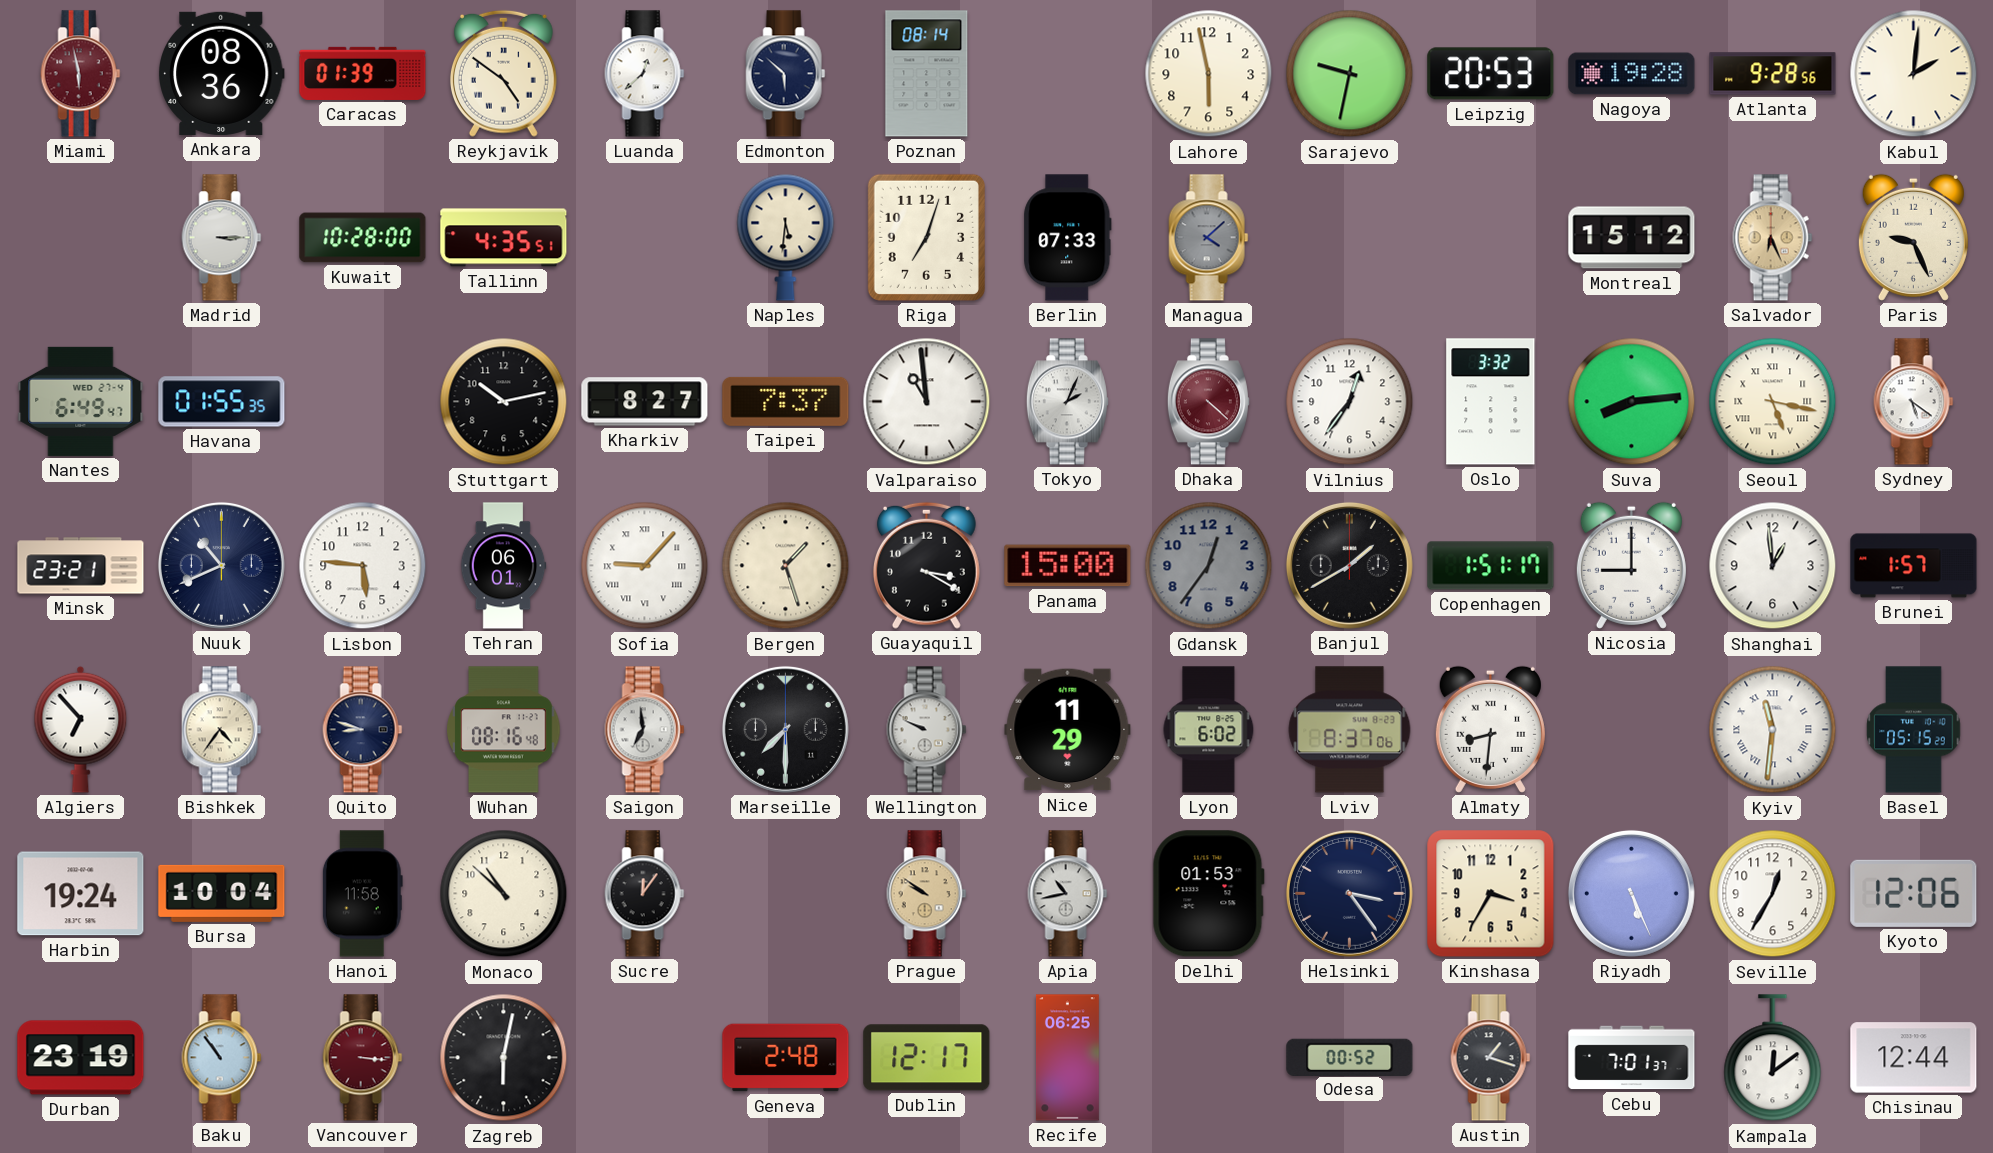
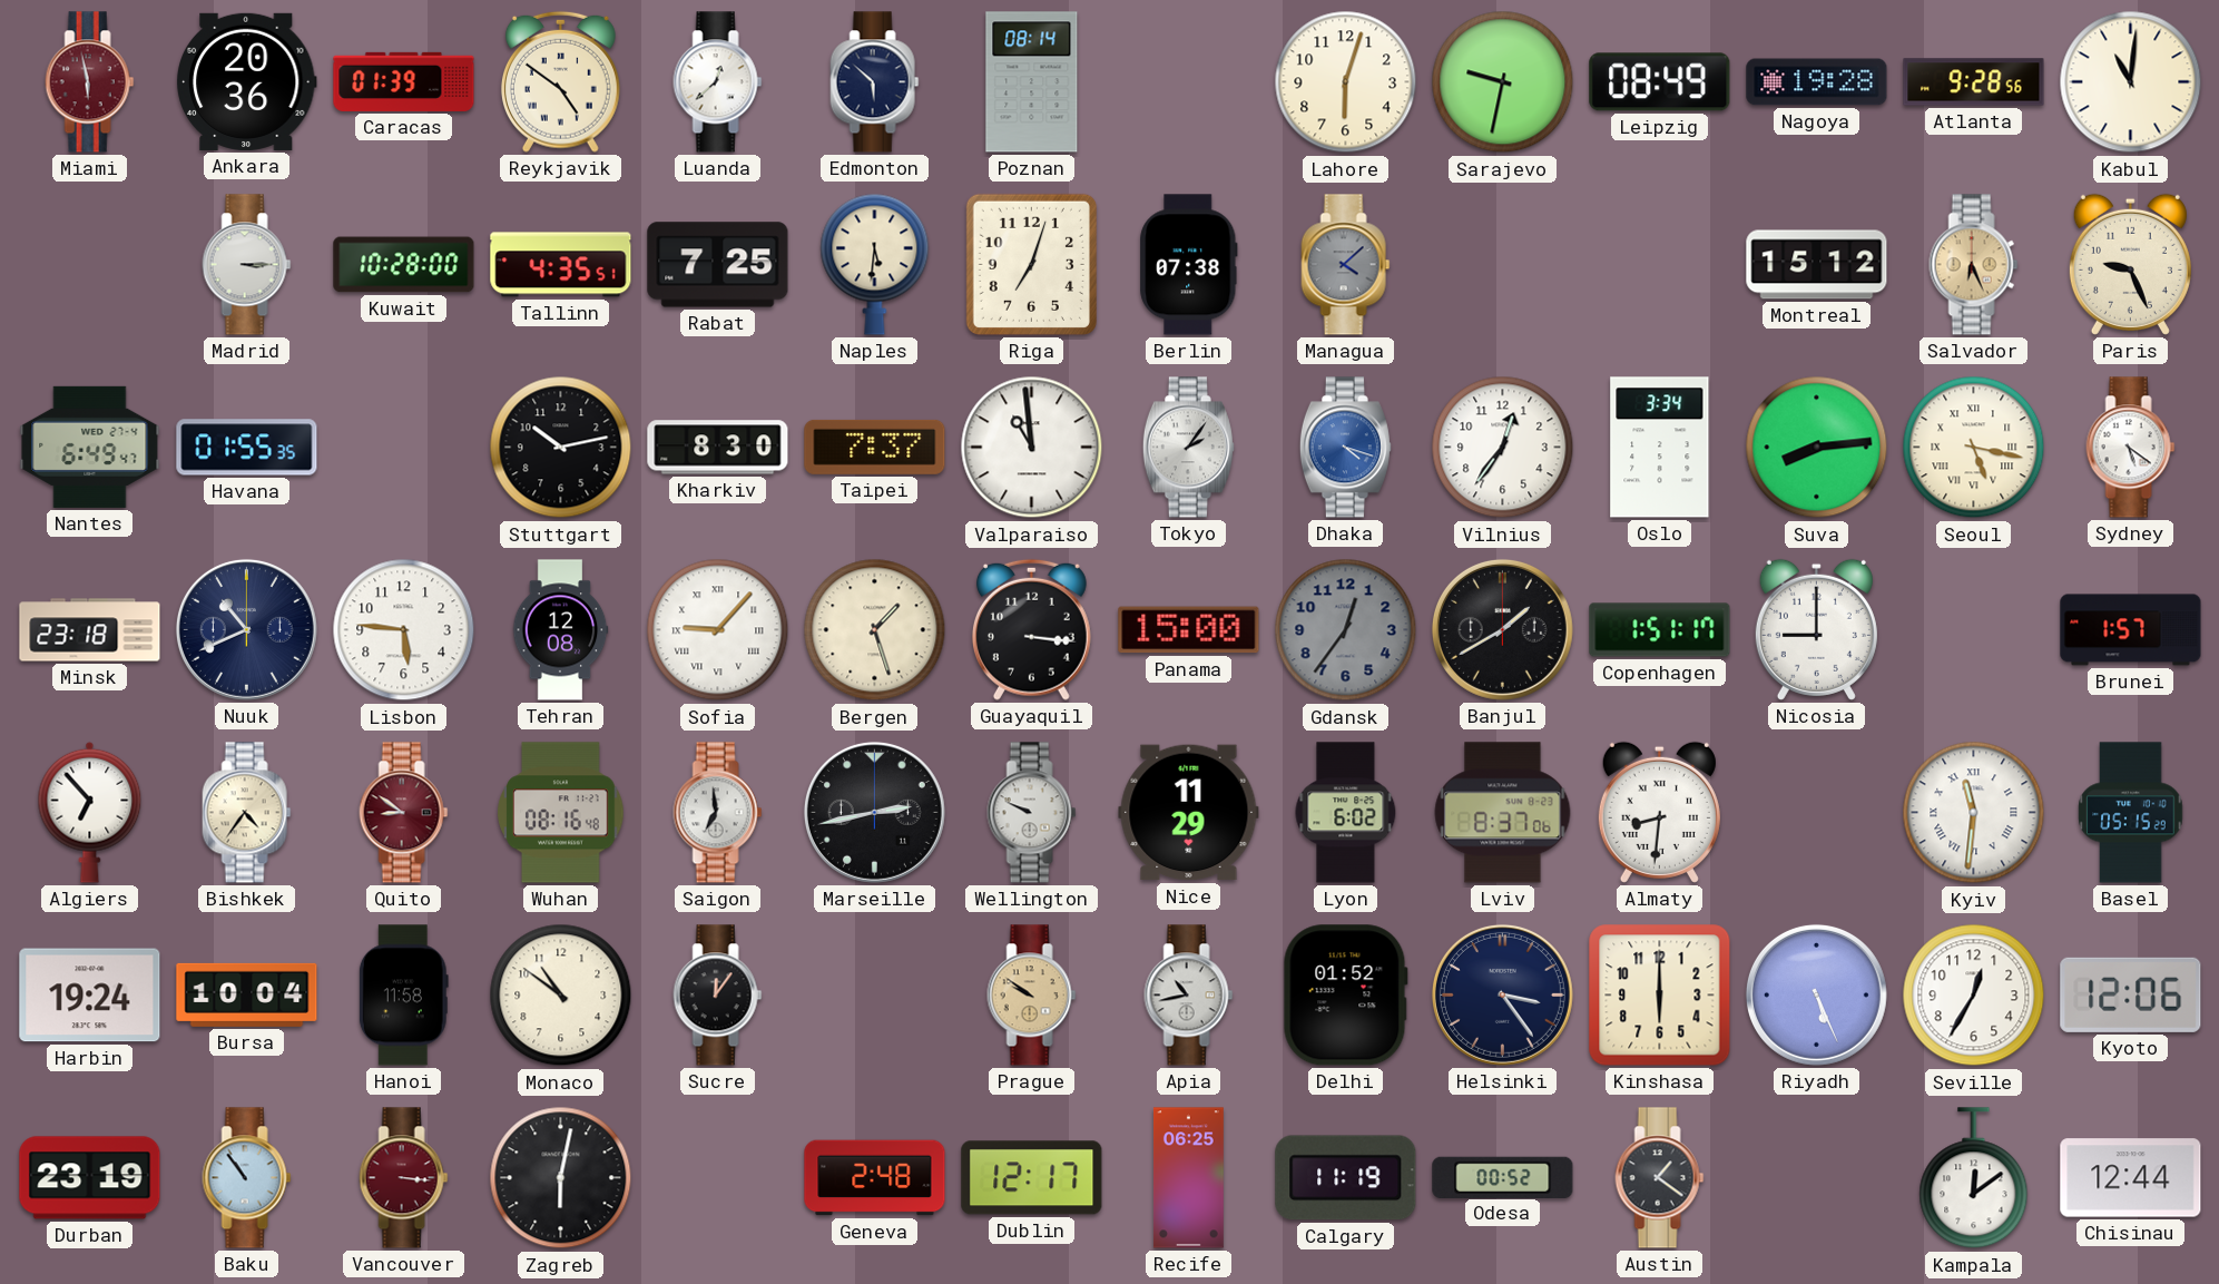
Ankara: 08:36 -> 20:36
Lahore: 5:58 -> 6:03
Leipzig: 20:53 -> 08:49
Kabul: 2:01 -> 11:01
Rabat: none -> 7:25
Berlin: 07:33 -> 07:38
Kharkiv: 8:27 -> 8:30
Tokyo: 2:04 -> 2:06
Dhaka: 4:22 -> 4:18
Dhaka dial: burgundy -> blue
Oslo: 3:32 -> 3:34
Minsk: 23:21 -> 23:18
Tehran: 06:01 -> 12:08
Guayaquil: 3:20 -> 3:16
Shanghai: 12:59 -> none
Quito: 8:48 -> 8:51
Quito dial: navy -> burgundy
Marseille: 7:30 -> 2:43
Monaco: 10:52 -> 10:51
Delhi: 01:53 -> 01:52
Kinshasa: 3:35 -> 6:00
Calgary: none -> 11:19
Austin: 1:18 -> 1:21
Cebu: 7:01 -> none
